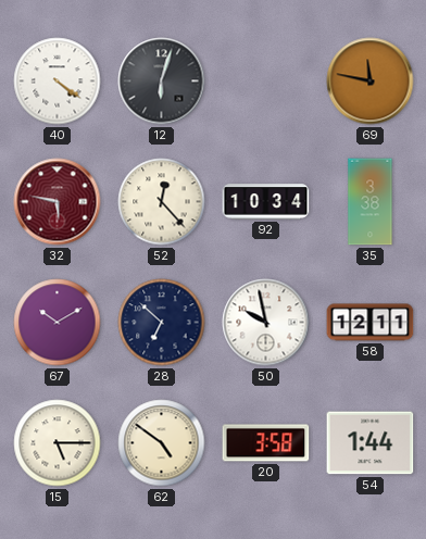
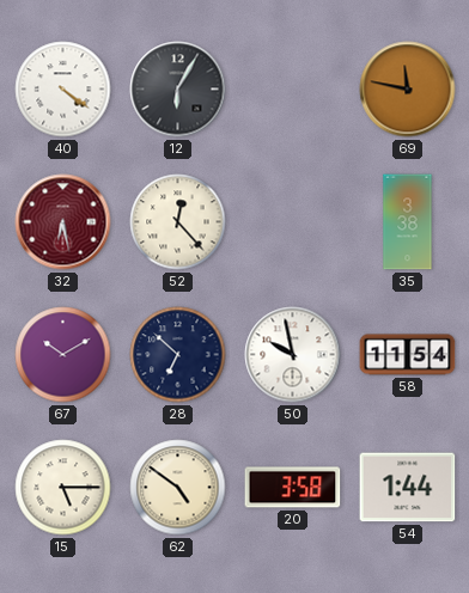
12: 6:03 -> 6:05
32: 5:47 -> 6:28
92: 10:34 -> none
58: 12:11 -> 11:54
